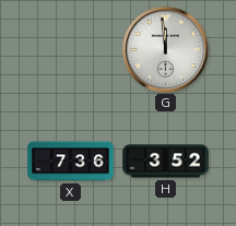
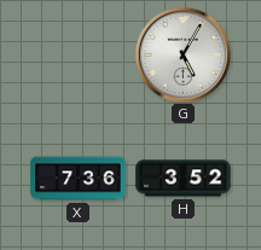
G: 11:59 -> 5:05
